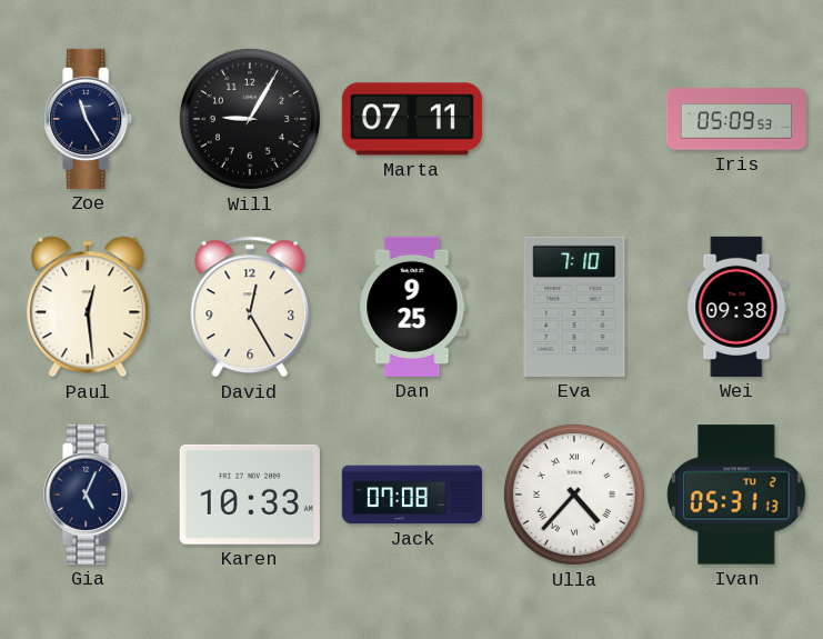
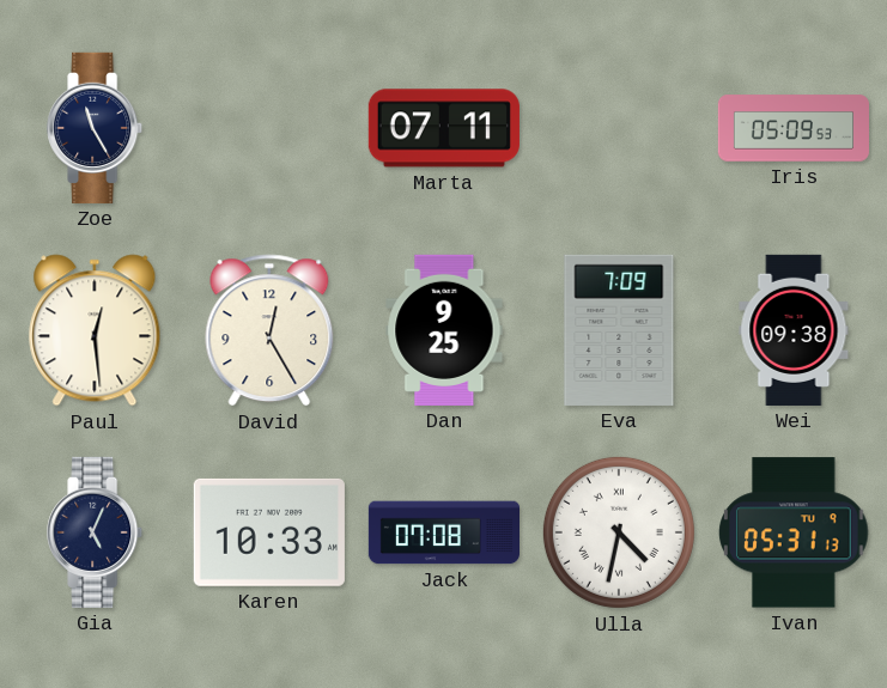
Will: 9:05 -> none
Eva: 7:10 -> 7:09
Ulla: 4:37 -> 4:32
Ivan date: TU 2 -> TU 9
